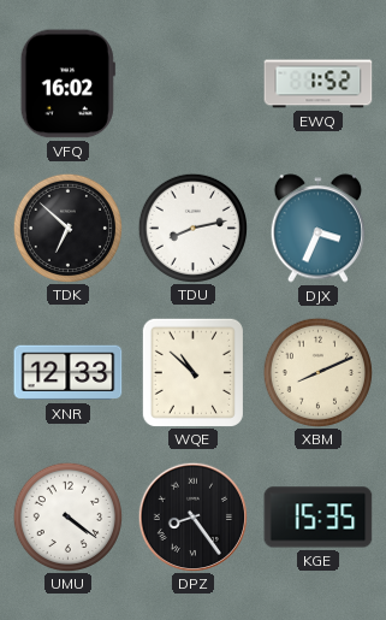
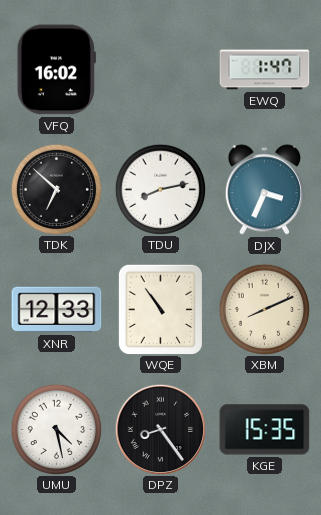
EWQ: 1:52 -> 1:47
WQE: 10:52 -> 10:54
UMU: 4:21 -> 4:28
